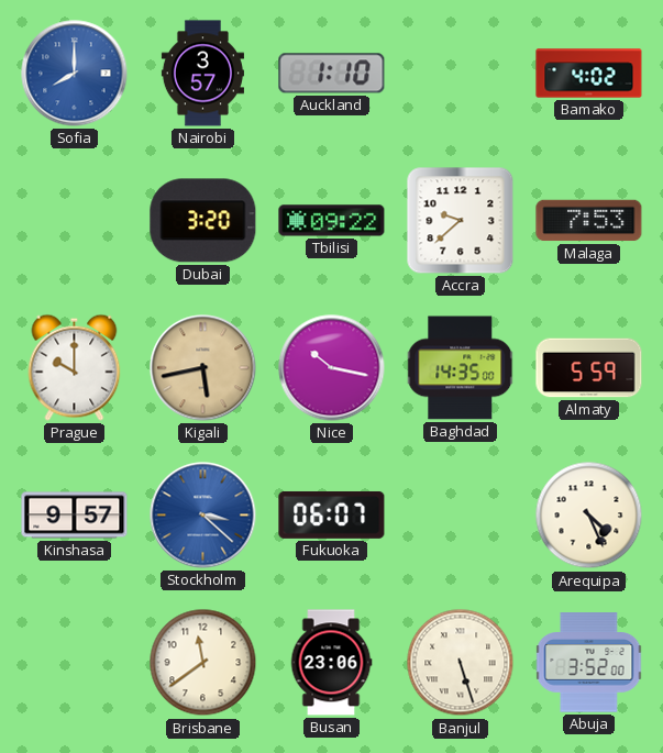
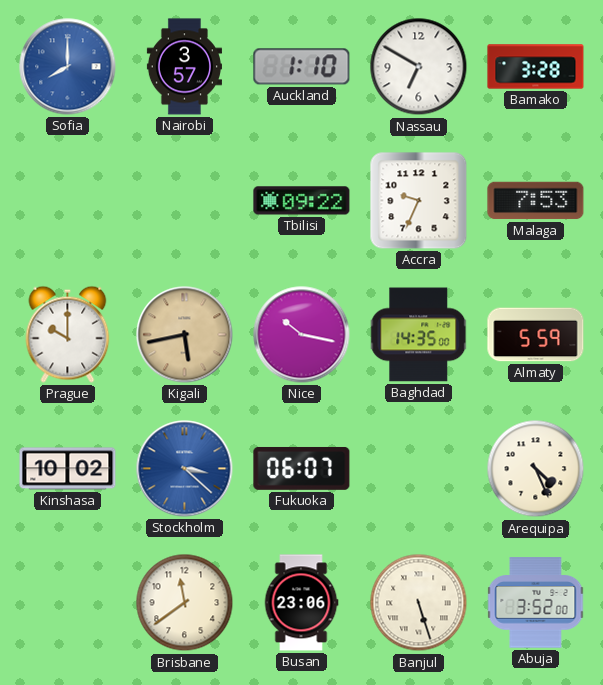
Nassau: none -> 6:50
Bamako: 4:02 -> 3:28
Dubai: 3:20 -> none
Accra: 9:38 -> 9:34
Kinshasa: 9:57 -> 10:02
